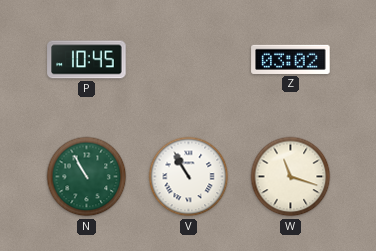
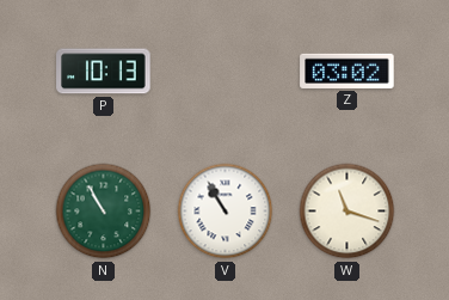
P: 10:45 -> 10:13
